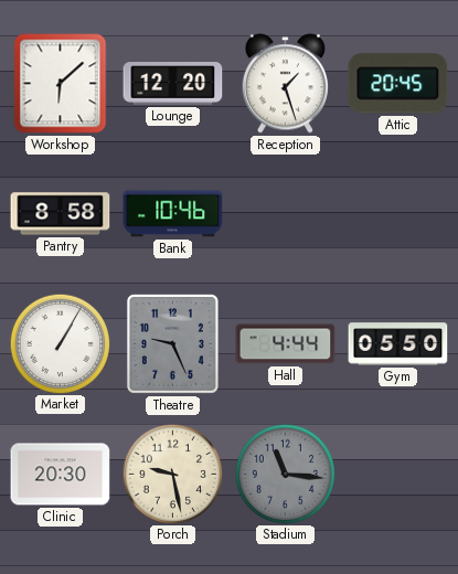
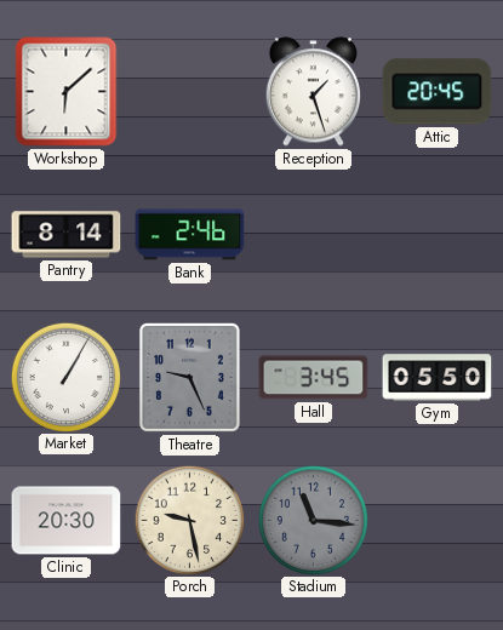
Lounge: 12:20 -> none
Pantry: 8:58 -> 8:14
Bank: 10:46 -> 2:46
Hall: 4:44 -> 3:45
